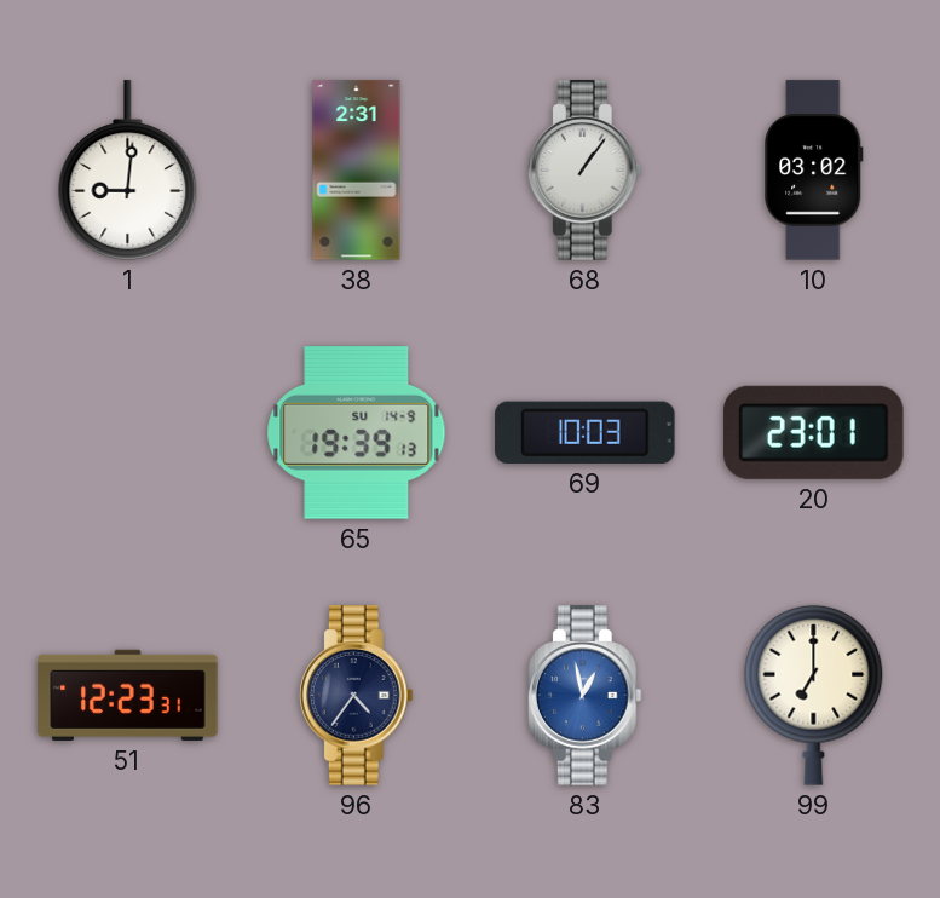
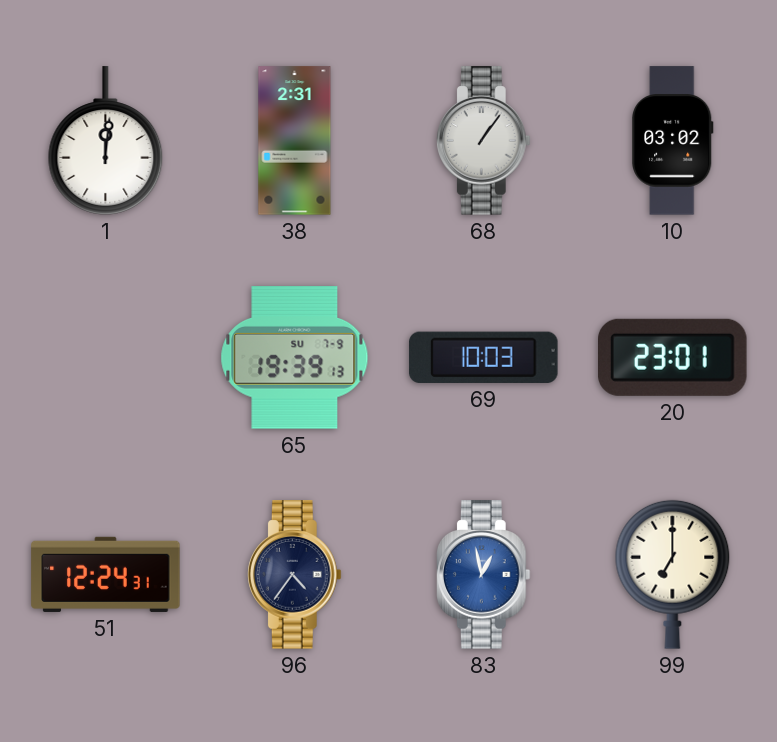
1: 9:01 -> 12:01
65 date: SU 14-9 -> SU 7-9
51: 12:23 -> 12:24
